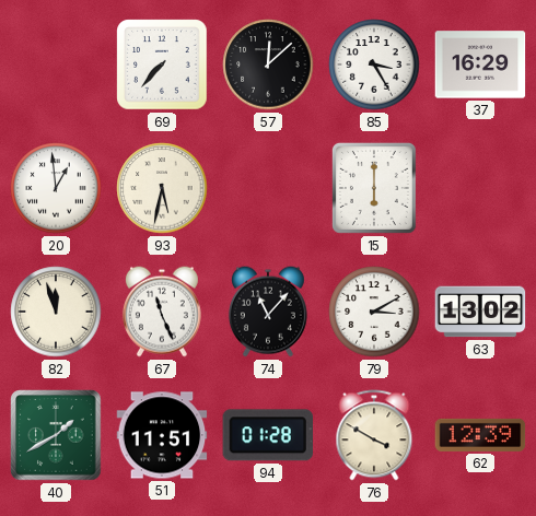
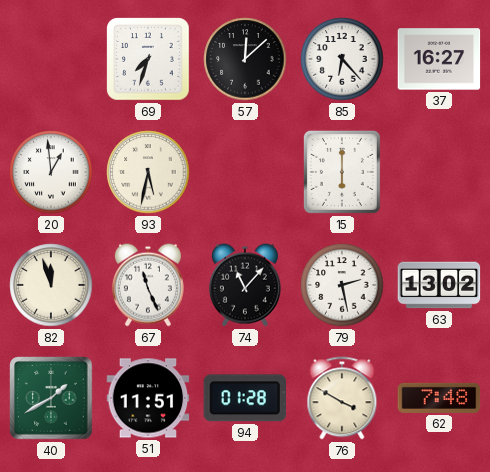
69: 7:37 -> 7:33
85: 3:25 -> 6:23
37: 16:29 -> 16:27
79: 3:10 -> 2:28
62: 12:39 -> 7:48
